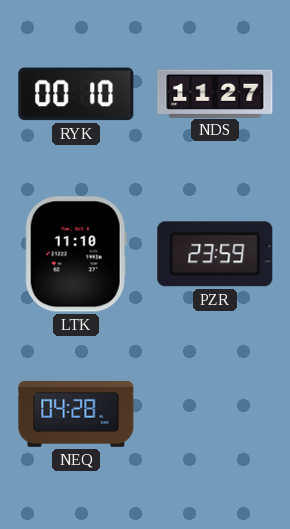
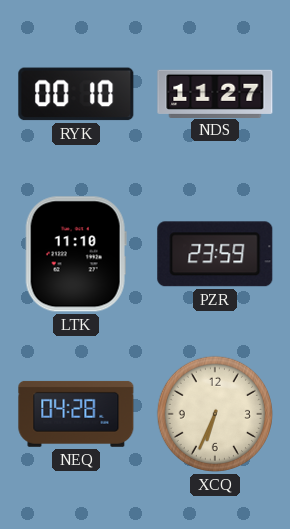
XCQ: none -> 6:34
